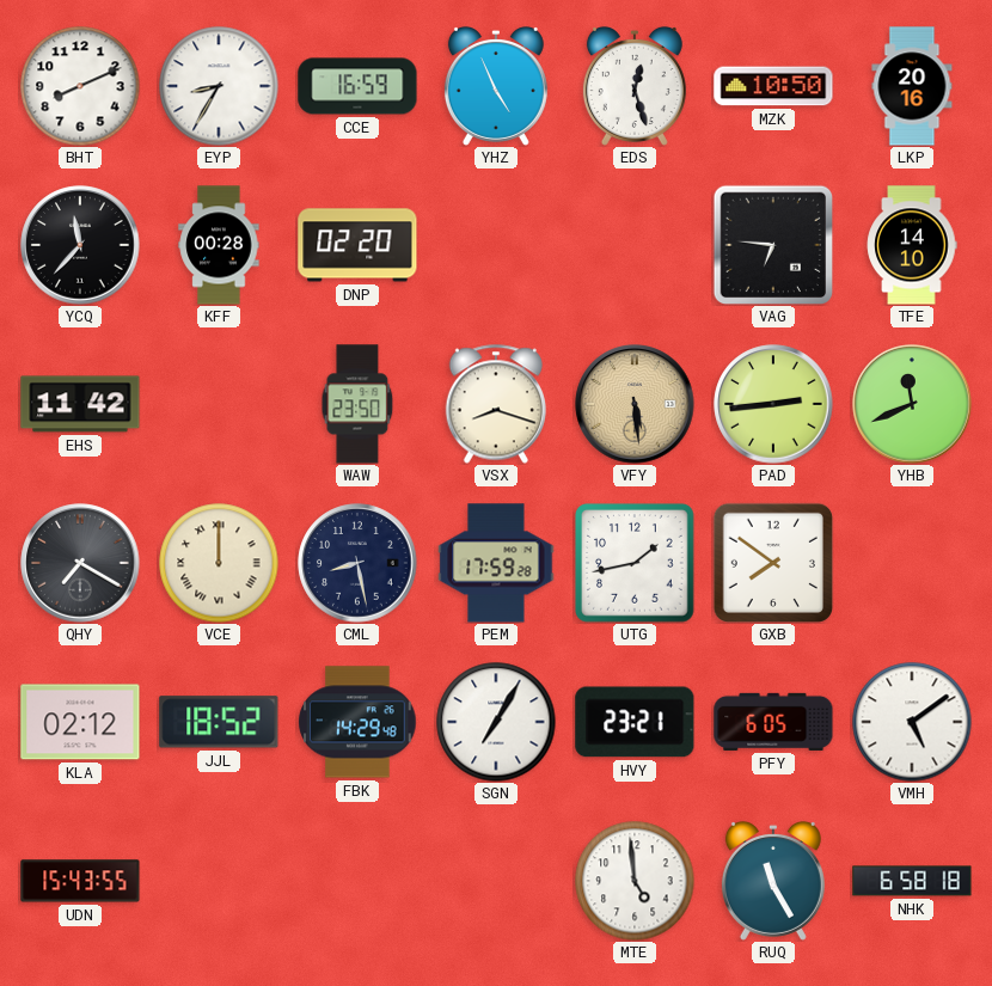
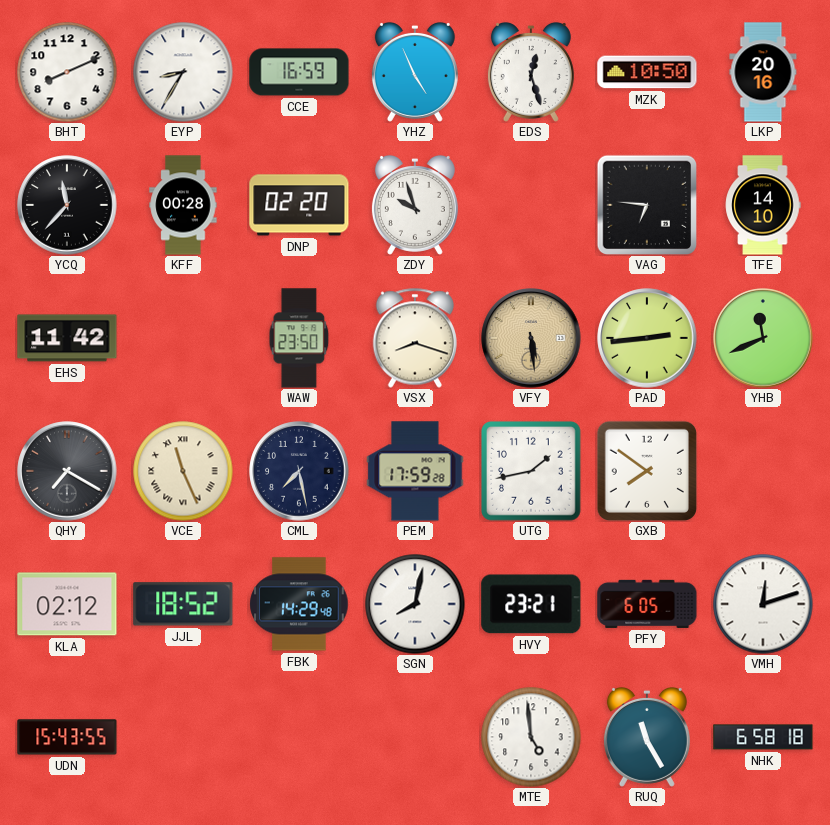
ZDY: none -> 9:57
VCE: 12:00 -> 11:26
CML: 8:28 -> 7:28
SGN: 7:05 -> 8:02
VMH: 5:09 -> 12:12
